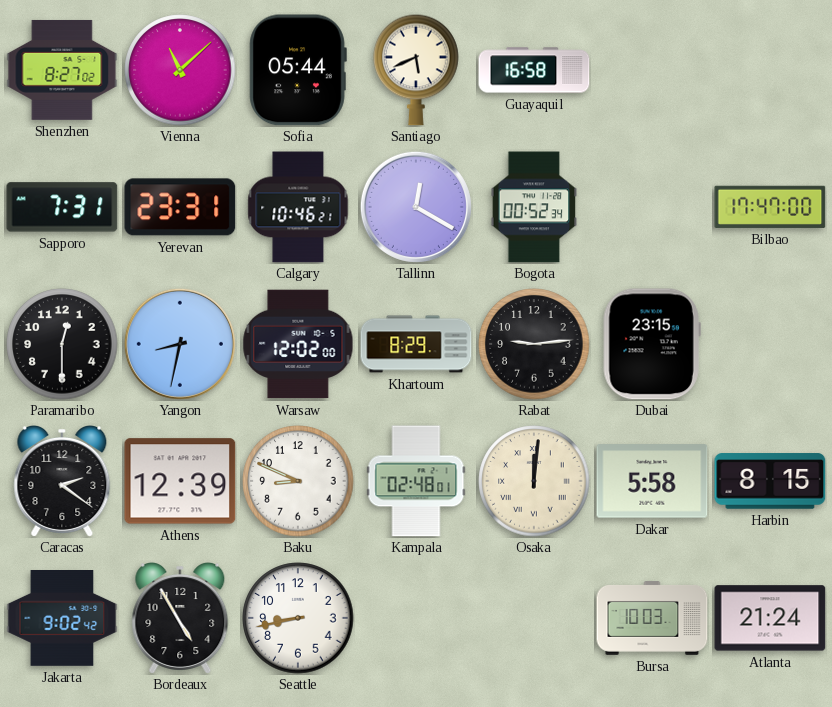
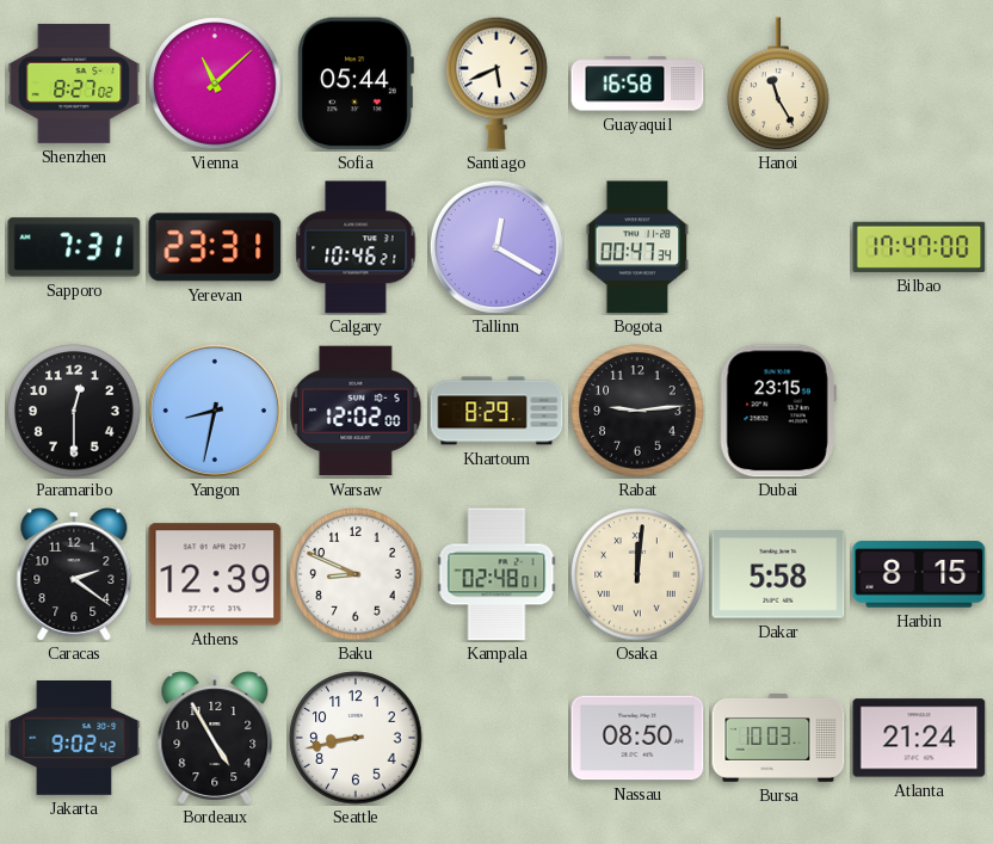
Hanoi: none -> 11:25
Bogota: 00:52 -> 00:47
Nassau: none -> 08:50
